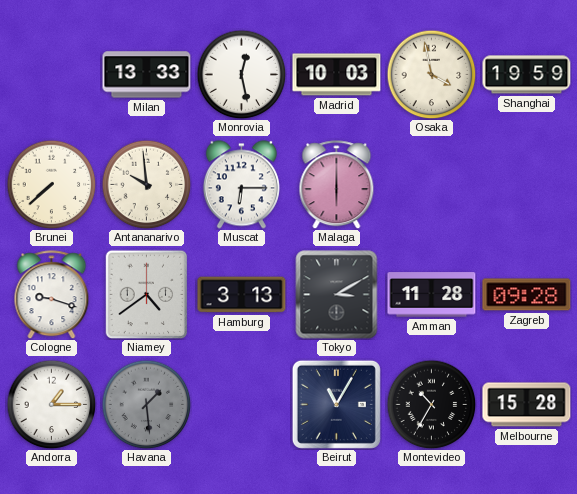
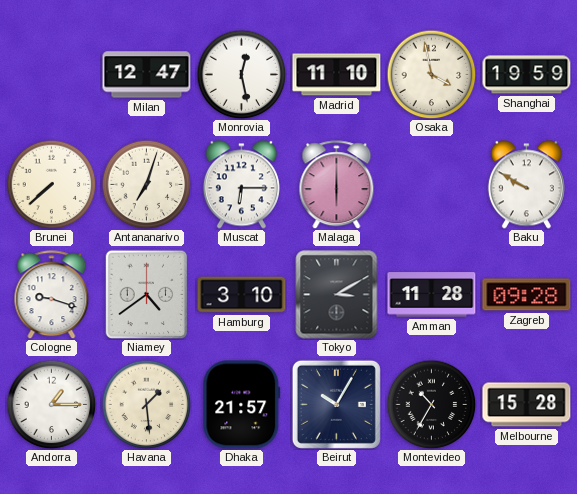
Milan: 13:33 -> 12:47
Madrid: 10:03 -> 11:10
Antananarivo: 9:59 -> 7:03
Baku: none -> 9:50
Hamburg: 3:13 -> 3:10
Havana dial: grey -> cream
Dhaka: none -> 21:57
Beirut: 11:05 -> 10:05
